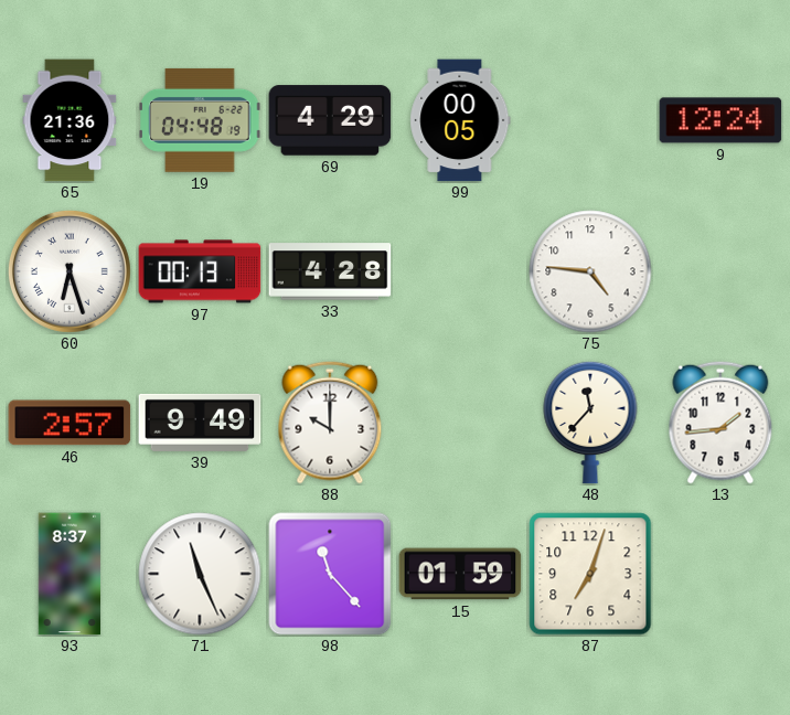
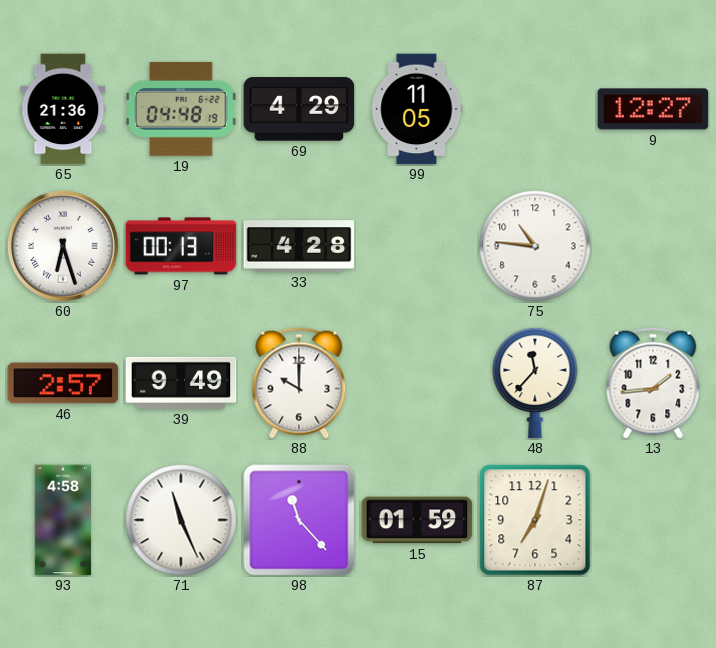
99: 00:05 -> 11:05
9: 12:24 -> 12:27
75: 4:46 -> 10:46
93: 8:37 -> 4:58
